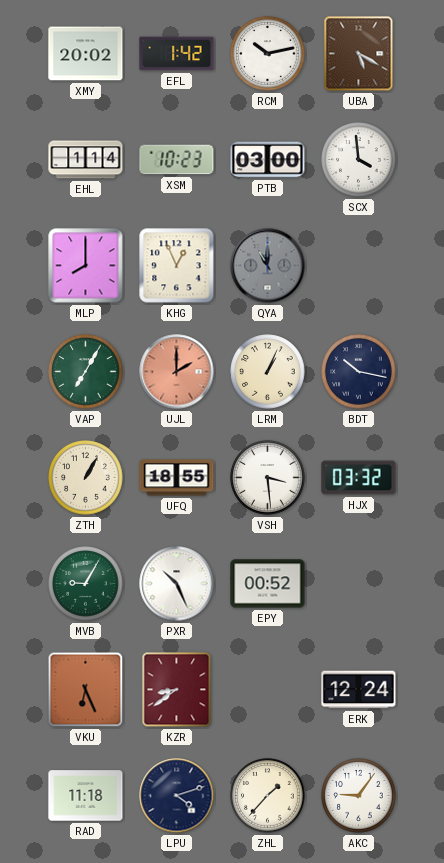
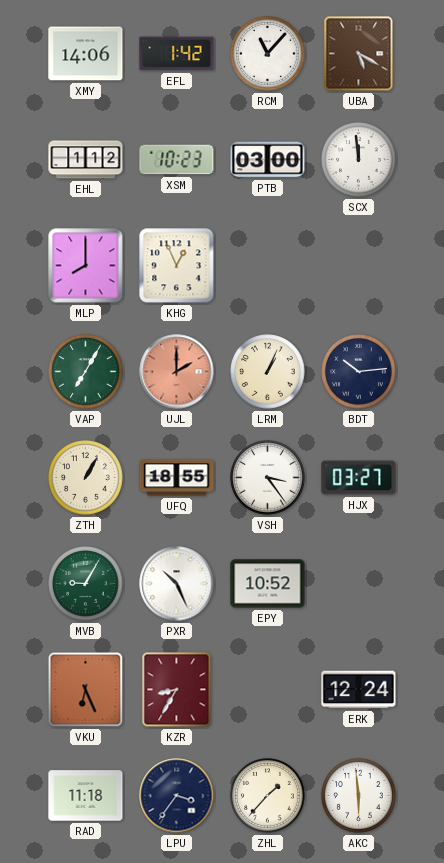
XMY: 20:02 -> 14:06
RCM: 10:13 -> 11:07
EHL: 1:14 -> 1:12
SCX: 3:59 -> 11:59
QYA: 11:00 -> none
BDT: 10:17 -> 10:14
VSH: 3:29 -> 3:24
HJX: 03:32 -> 03:27
EPY: 00:52 -> 10:52
KZR: 8:39 -> 8:35
LPU: 4:12 -> 3:36
AKC: 9:06 -> 5:59
